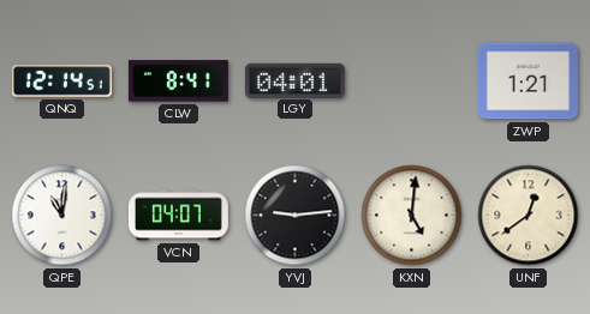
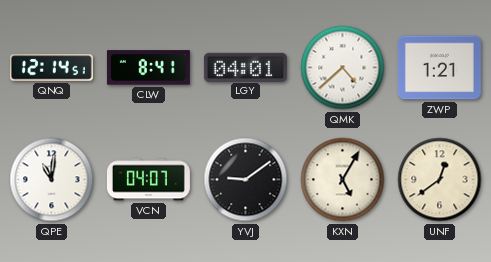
QMK: none -> 4:38
YVJ: 9:14 -> 9:09
KXN: 5:01 -> 5:05
